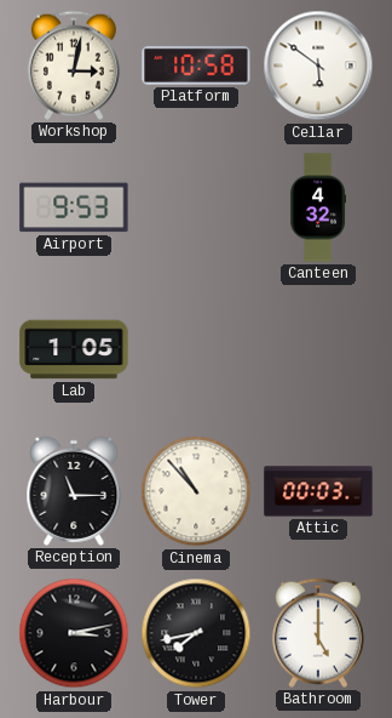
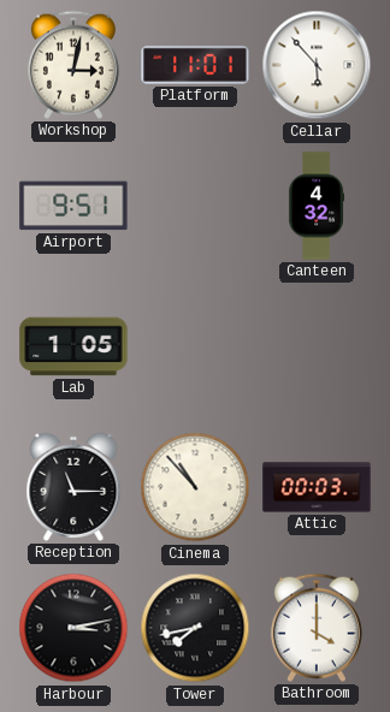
Platform: 10:58 -> 11:01
Cellar: 5:51 -> 5:53
Airport: 9:53 -> 9:51
Bathroom: 5:00 -> 4:00
